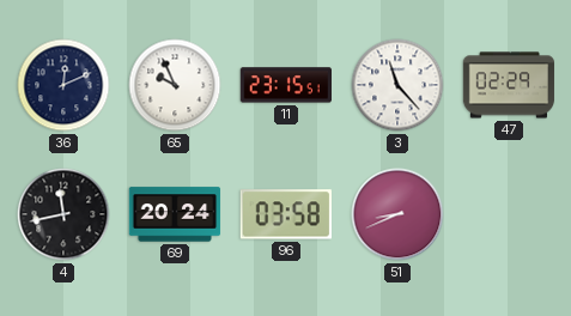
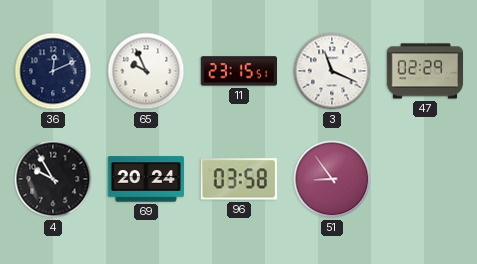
3: 11:23 -> 11:19
4: 11:43 -> 9:55
51: 8:41 -> 8:54
